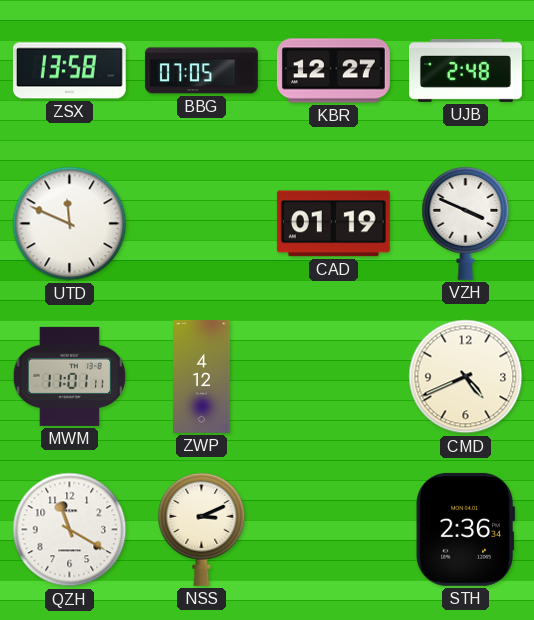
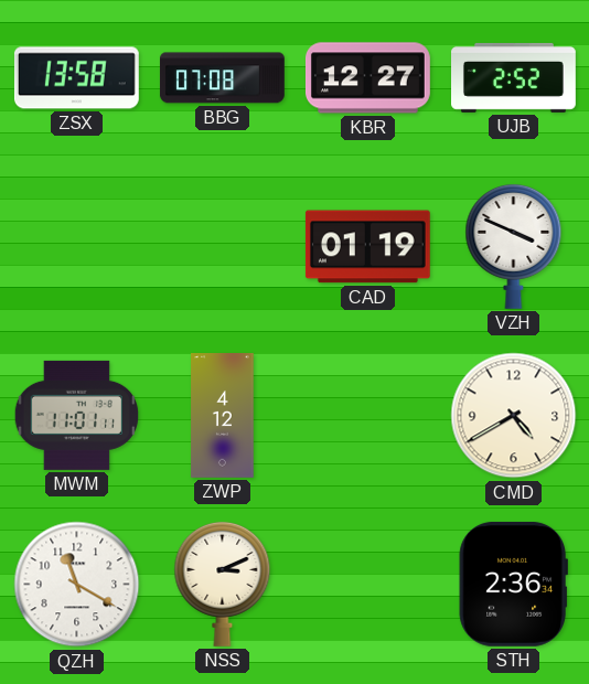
BBG: 07:05 -> 07:08
UJB: 2:48 -> 2:52
UTD: 11:49 -> none
CMD: 4:41 -> 4:40
